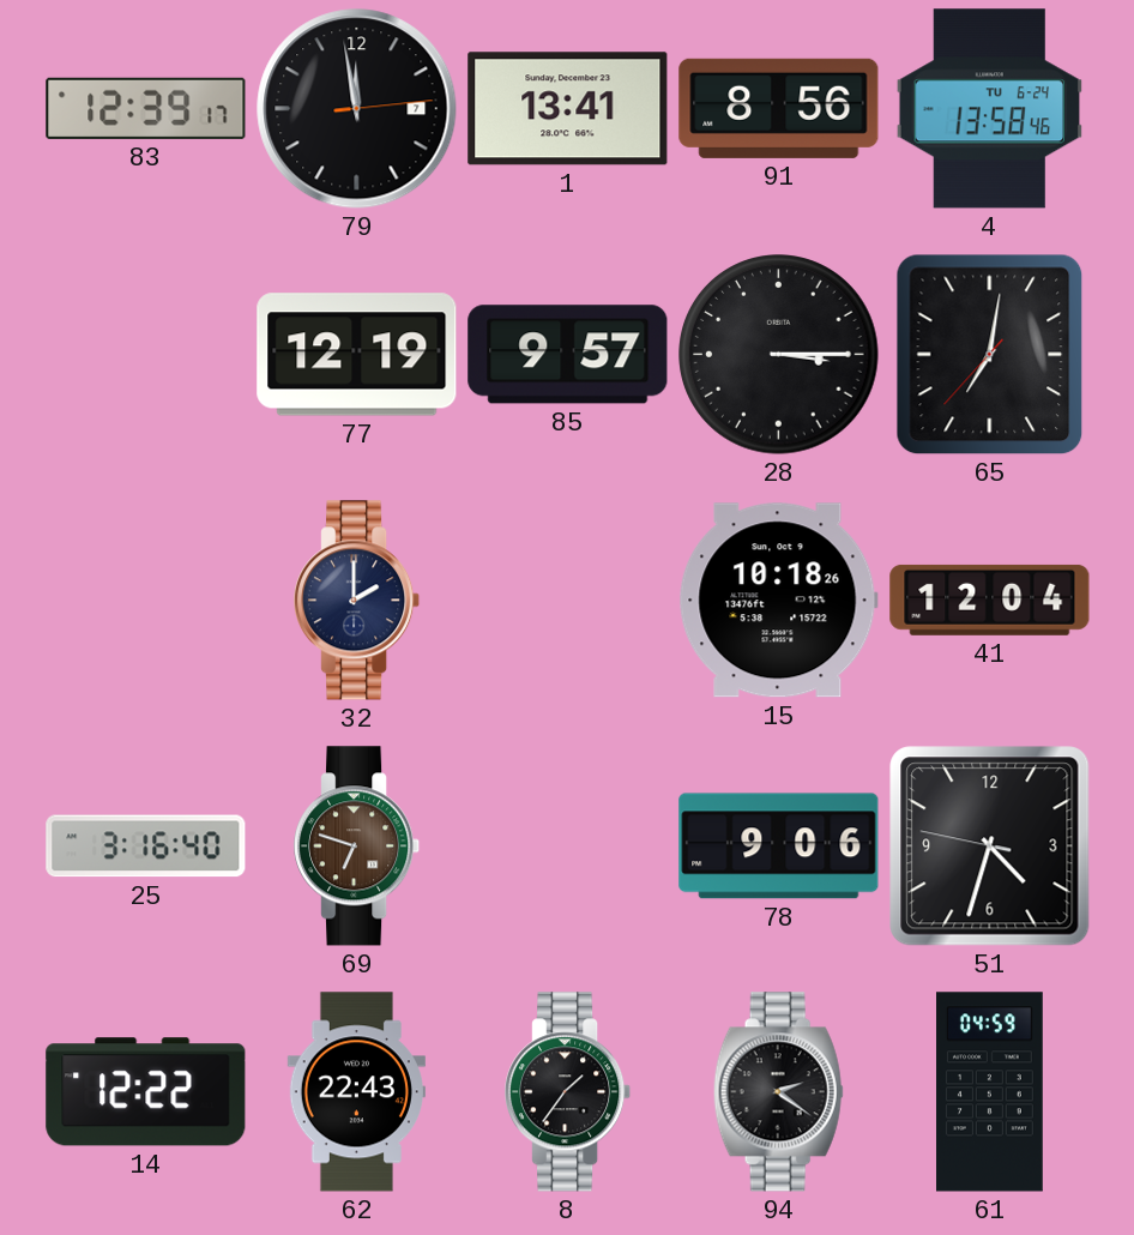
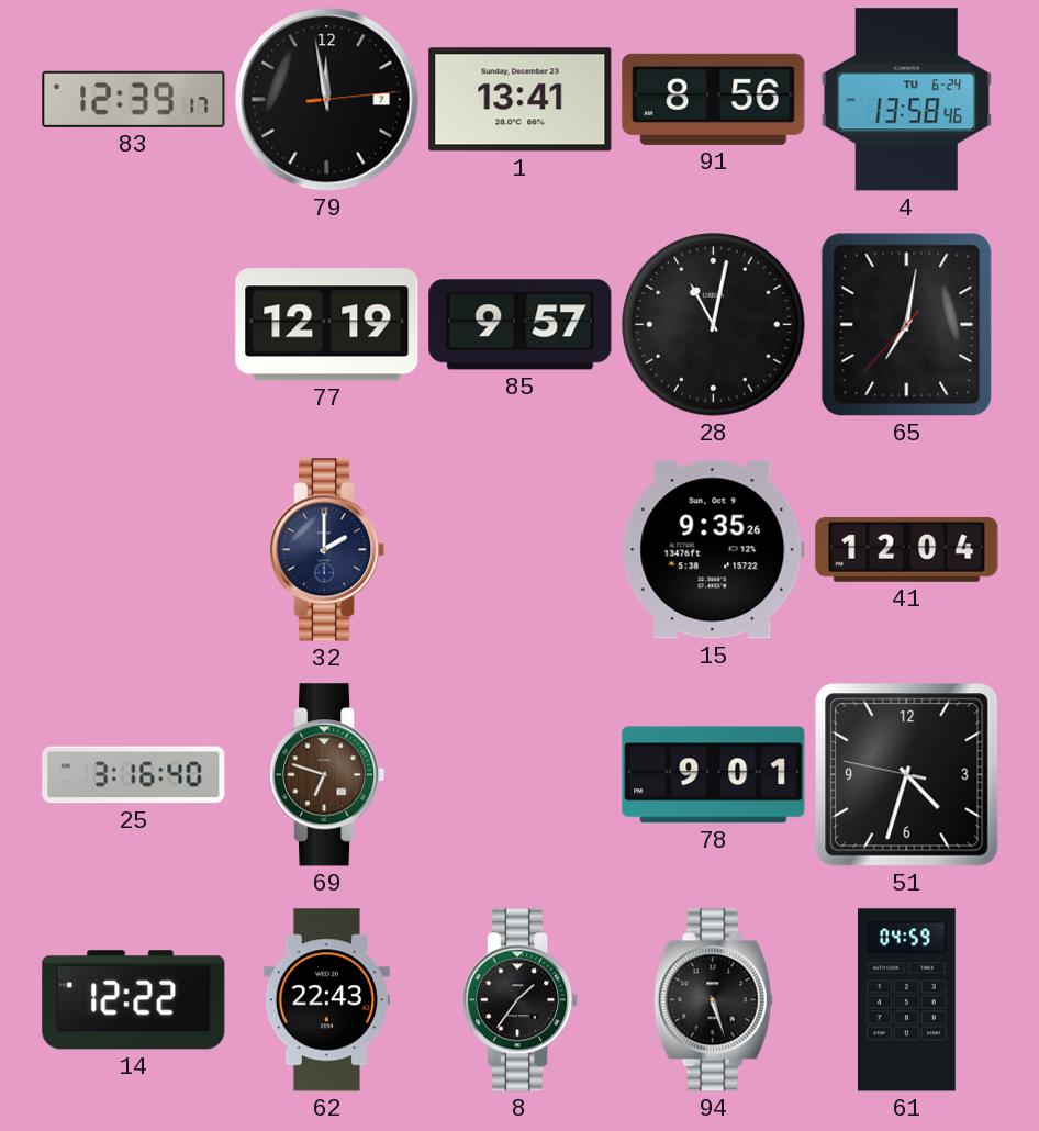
28: 3:15 -> 11:02
15: 10:18 -> 9:35
78: 9:06 -> 9:01
94: 2:21 -> 5:27
